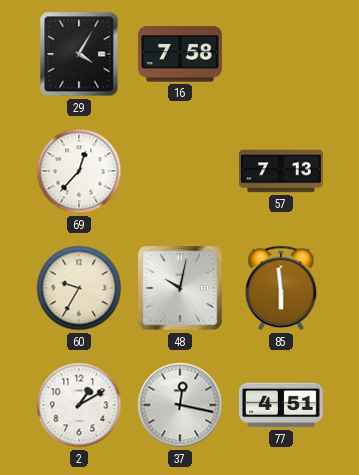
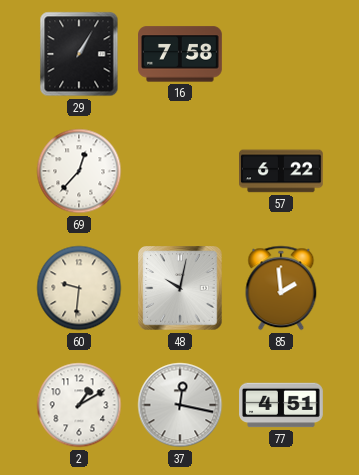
29: 4:05 -> 1:05
57: 7:13 -> 6:22
60: 9:35 -> 9:31
85: 5:59 -> 1:59
